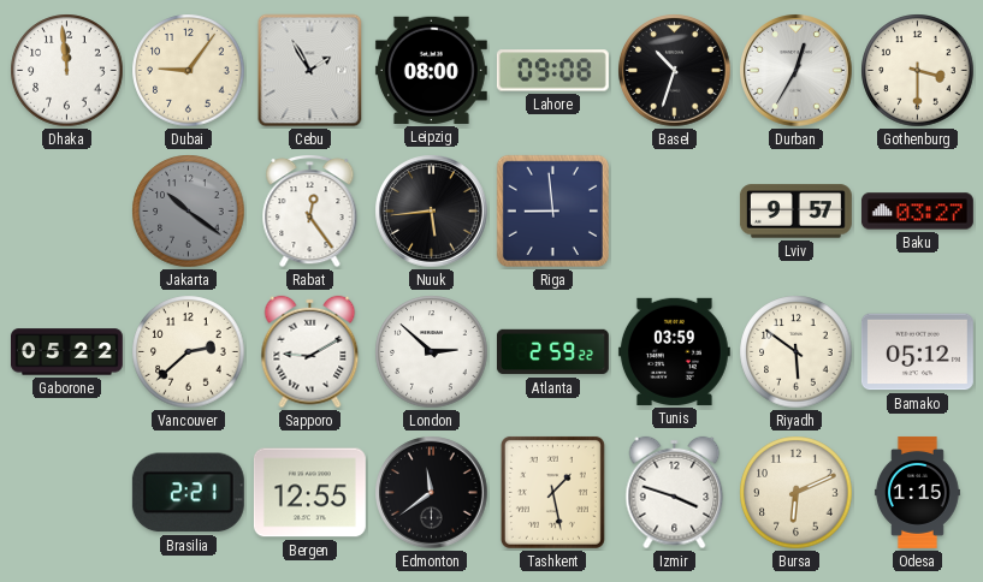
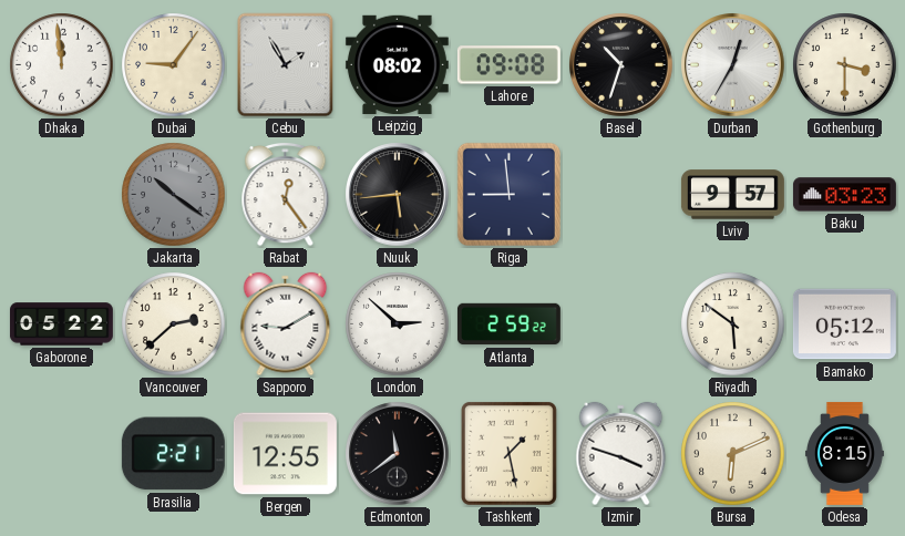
Leipzig: 08:00 -> 08:02
Baku: 03:27 -> 03:23
Tunis: 03:59 -> none
Odesa: 1:15 -> 8:15
